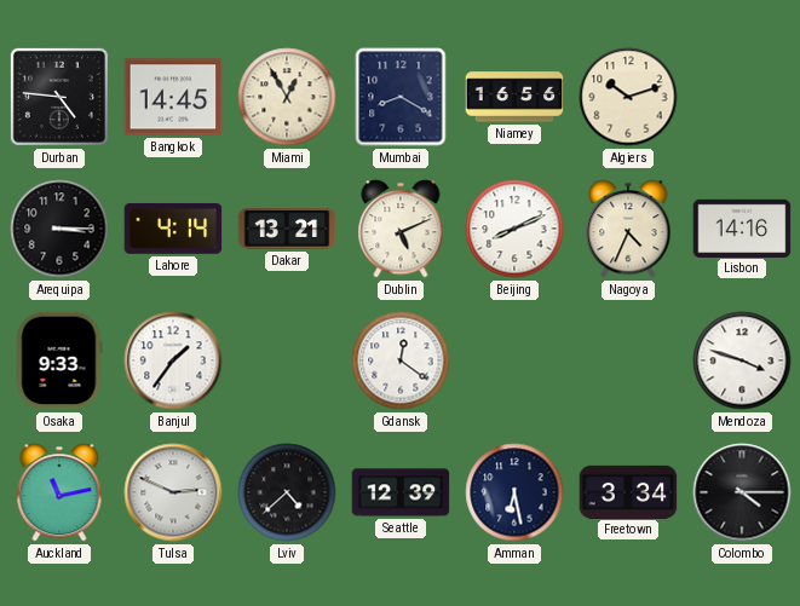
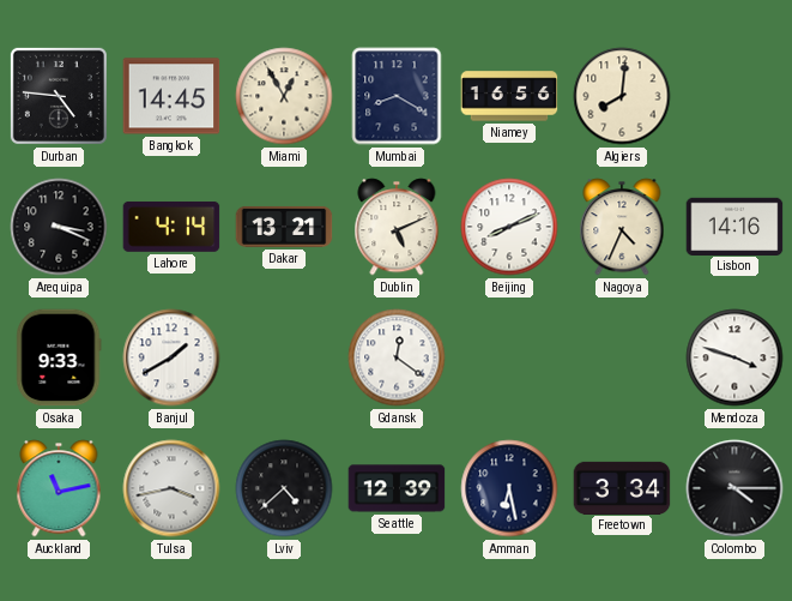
Algiers: 10:12 -> 8:01
Arequipa: 3:15 -> 3:19
Banjul: 1:36 -> 1:40
Tulsa: 2:49 -> 3:43
